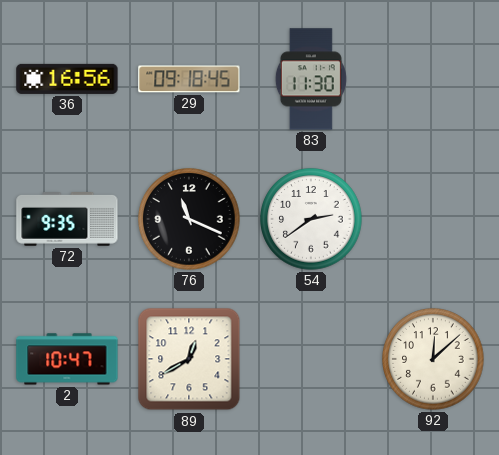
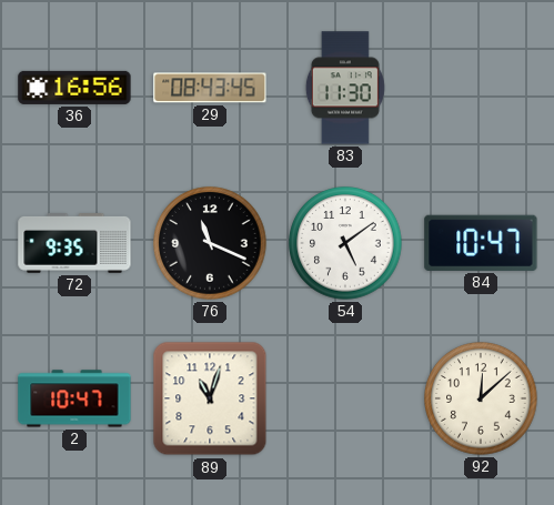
29: 09:18 -> 08:43
54: 2:39 -> 5:09
84: none -> 10:47
89: 12:40 -> 11:03
